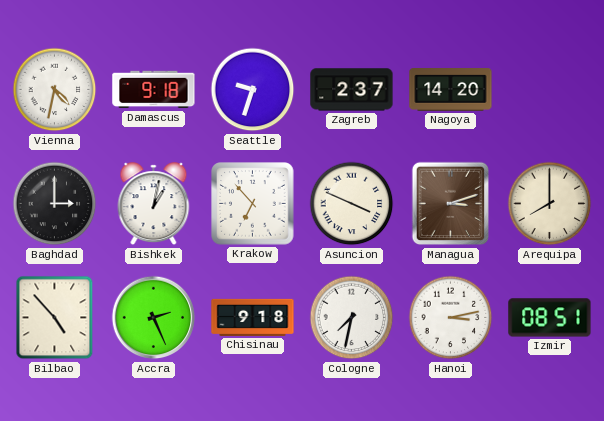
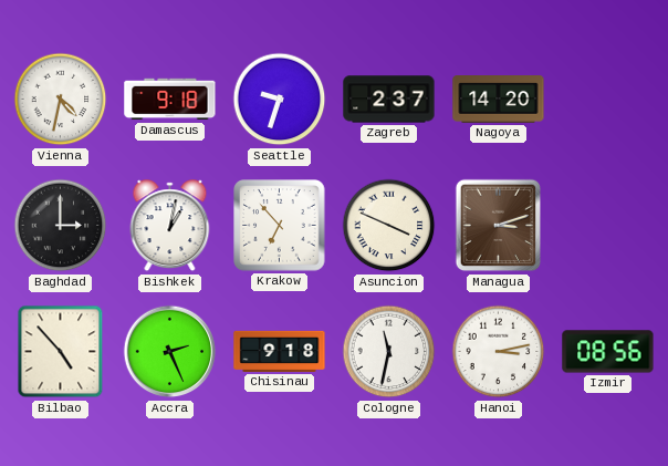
Arequipa: 8:00 -> none
Cologne: 7:32 -> 11:32
Izmir: 08:51 -> 08:56
